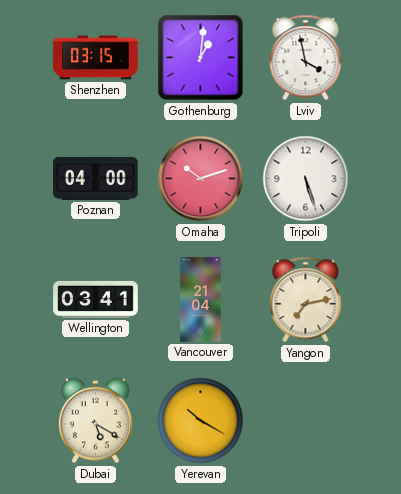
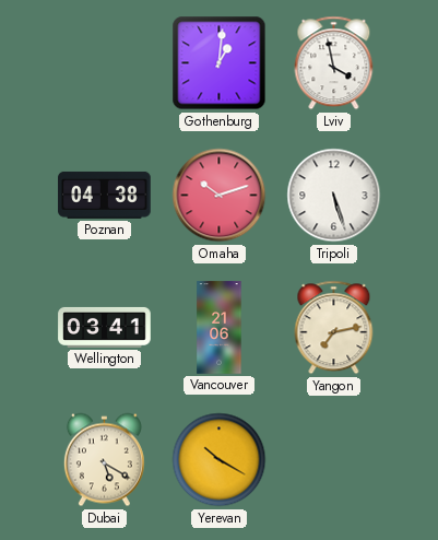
Shenzhen: 03:15 -> none
Poznan: 04:00 -> 04:38
Vancouver: 21:04 -> 21:06
